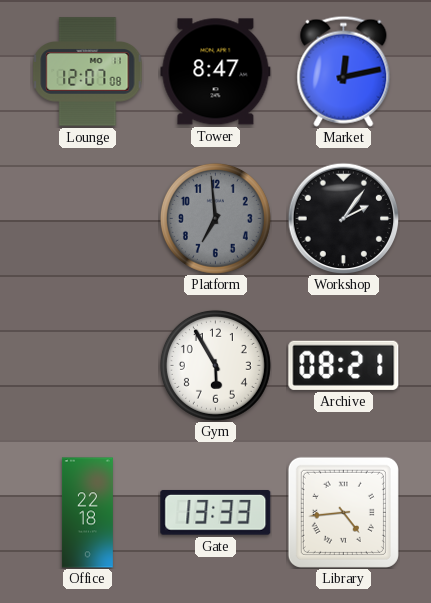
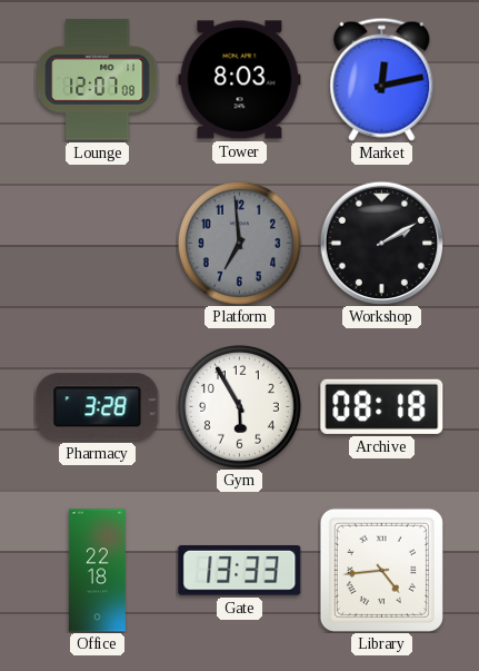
Tower: 8:47 -> 8:03
Workshop: 2:06 -> 2:10
Pharmacy: none -> 3:28
Archive: 08:21 -> 08:18
